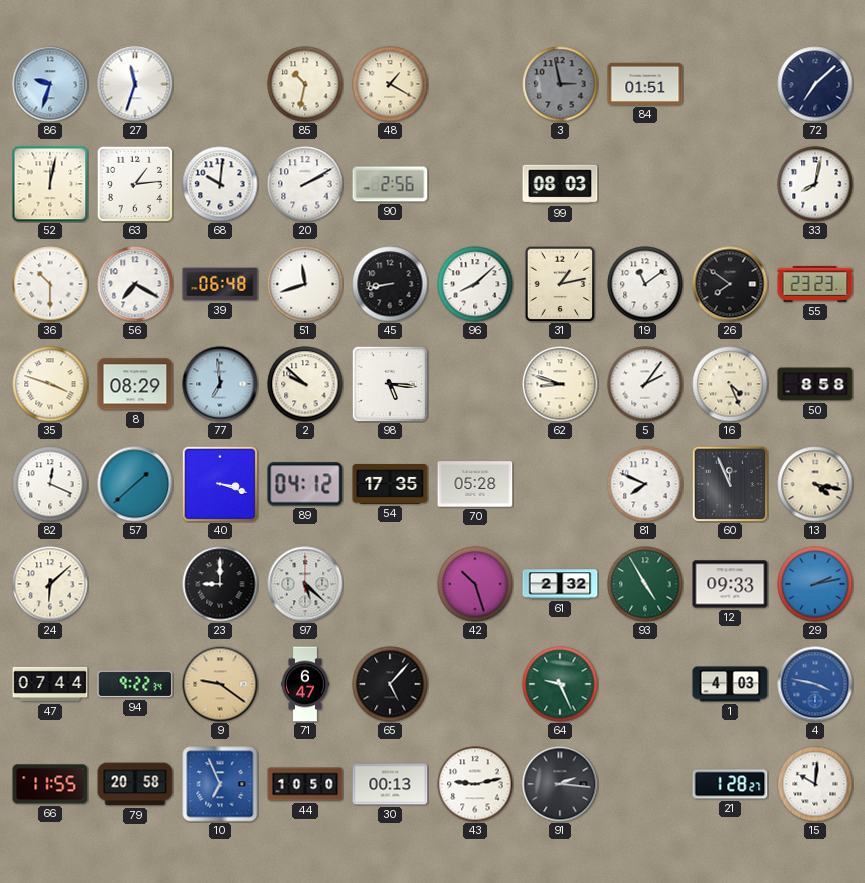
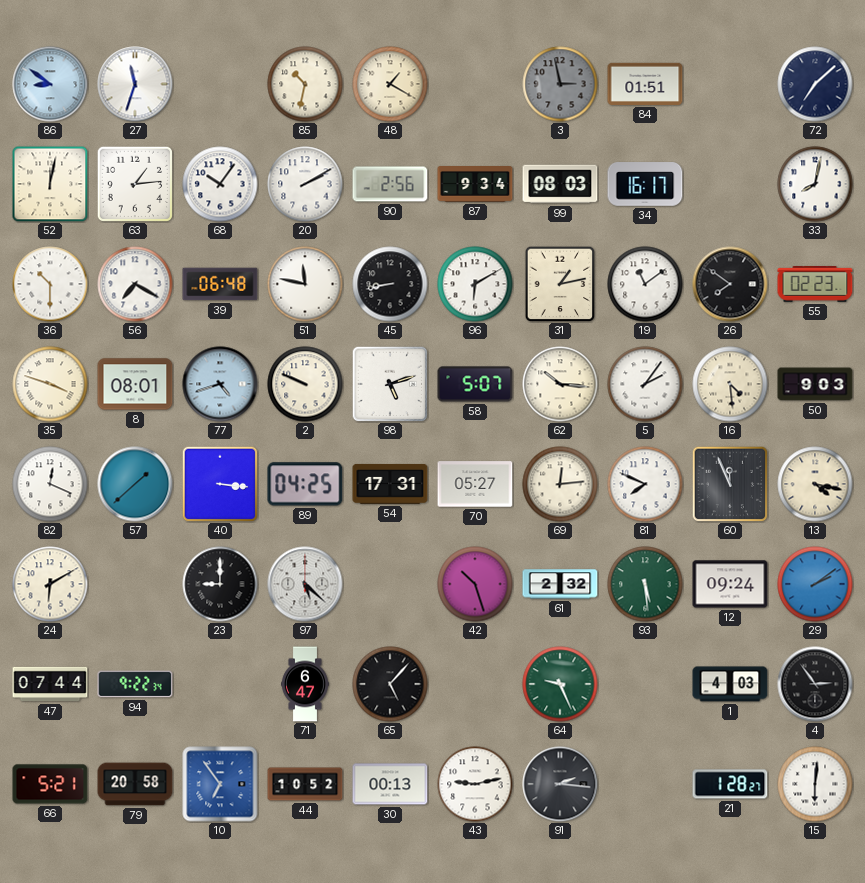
86: 9:33 -> 8:51
68: 10:01 -> 10:06
87: none -> 9:34
34: none -> 16:17
51: 11:42 -> 11:47
96: 8:08 -> 6:10
55: 23:23 -> 02:23
8: 08:29 -> 08:01
77: 6:59 -> 4:42
2: 9:52 -> 9:49
98: 5:16 -> 5:12
58: none -> 5:07
62: 8:48 -> 10:16
16: 4:26 -> 4:29
50: 8:58 -> 9:03
40: 3:18 -> 3:16
89: 04:12 -> 04:25
54: 17:35 -> 17:31
70: 05:28 -> 05:27
69: none -> 12:14
24: 6:08 -> 6:10
93: 4:55 -> 5:29
12: 09:33 -> 09:24
29: 2:13 -> 2:09
9: 9:21 -> none
4: 3:47 -> 2:54
4 dial: blue -> black
66: 11:55 -> 5:21
10: 6:56 -> 6:54
44: 10:50 -> 10:52
15: 10:01 -> 6:01
